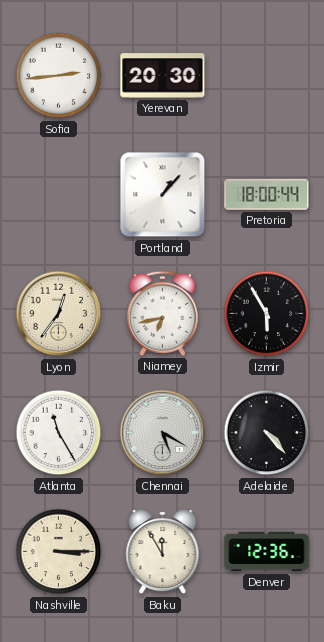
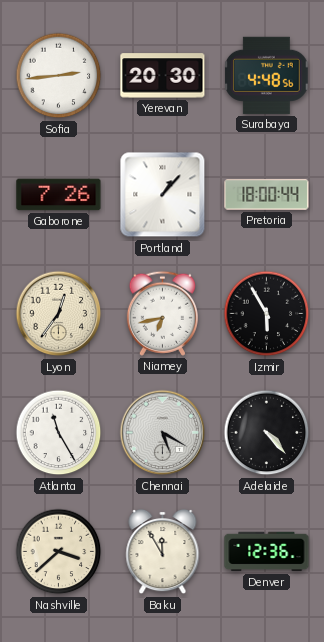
Surabaya: none -> 4:48
Gaborone: none -> 7:26
Nashville: 3:15 -> 3:38
